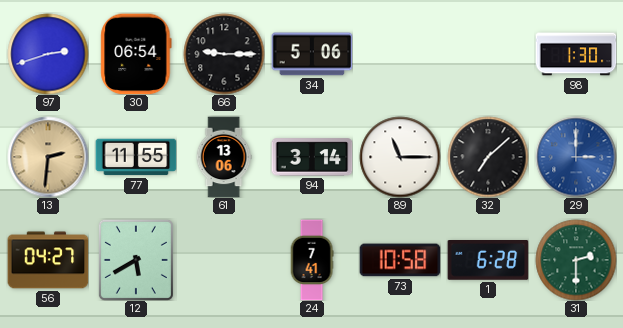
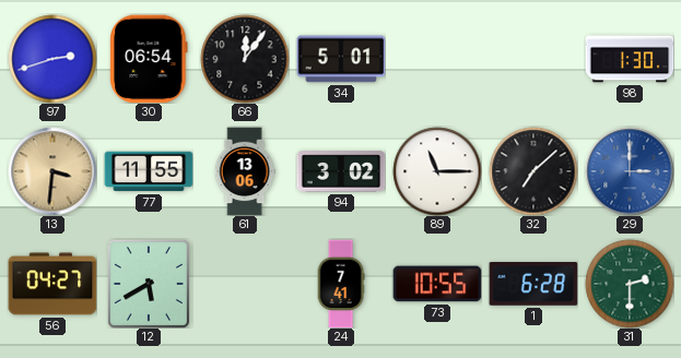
66: 9:15 -> 12:06
34: 5:06 -> 5:01
13: 2:31 -> 3:31
94: 3:14 -> 3:02
73: 10:58 -> 10:55
